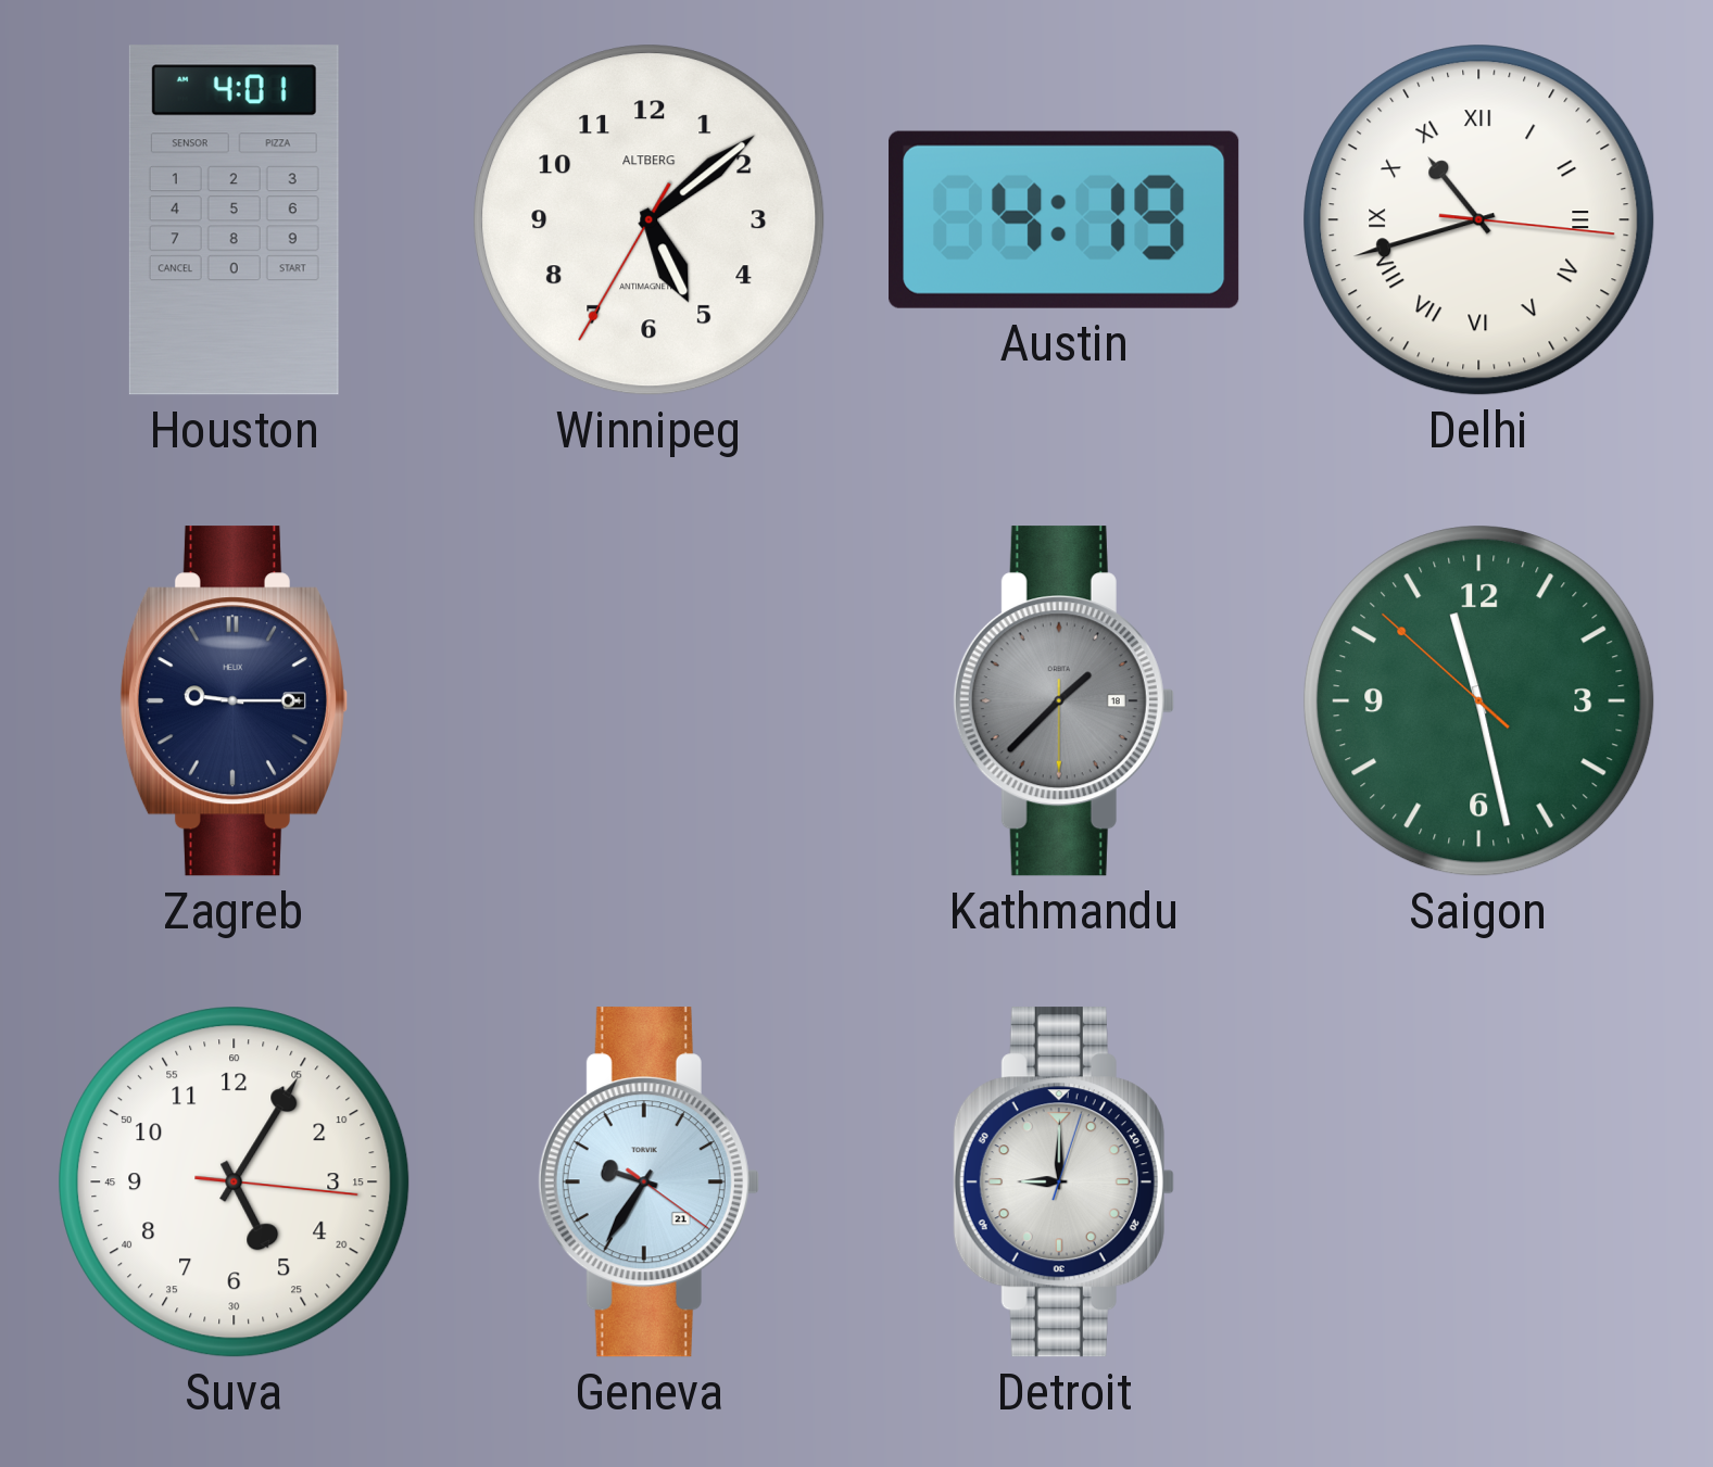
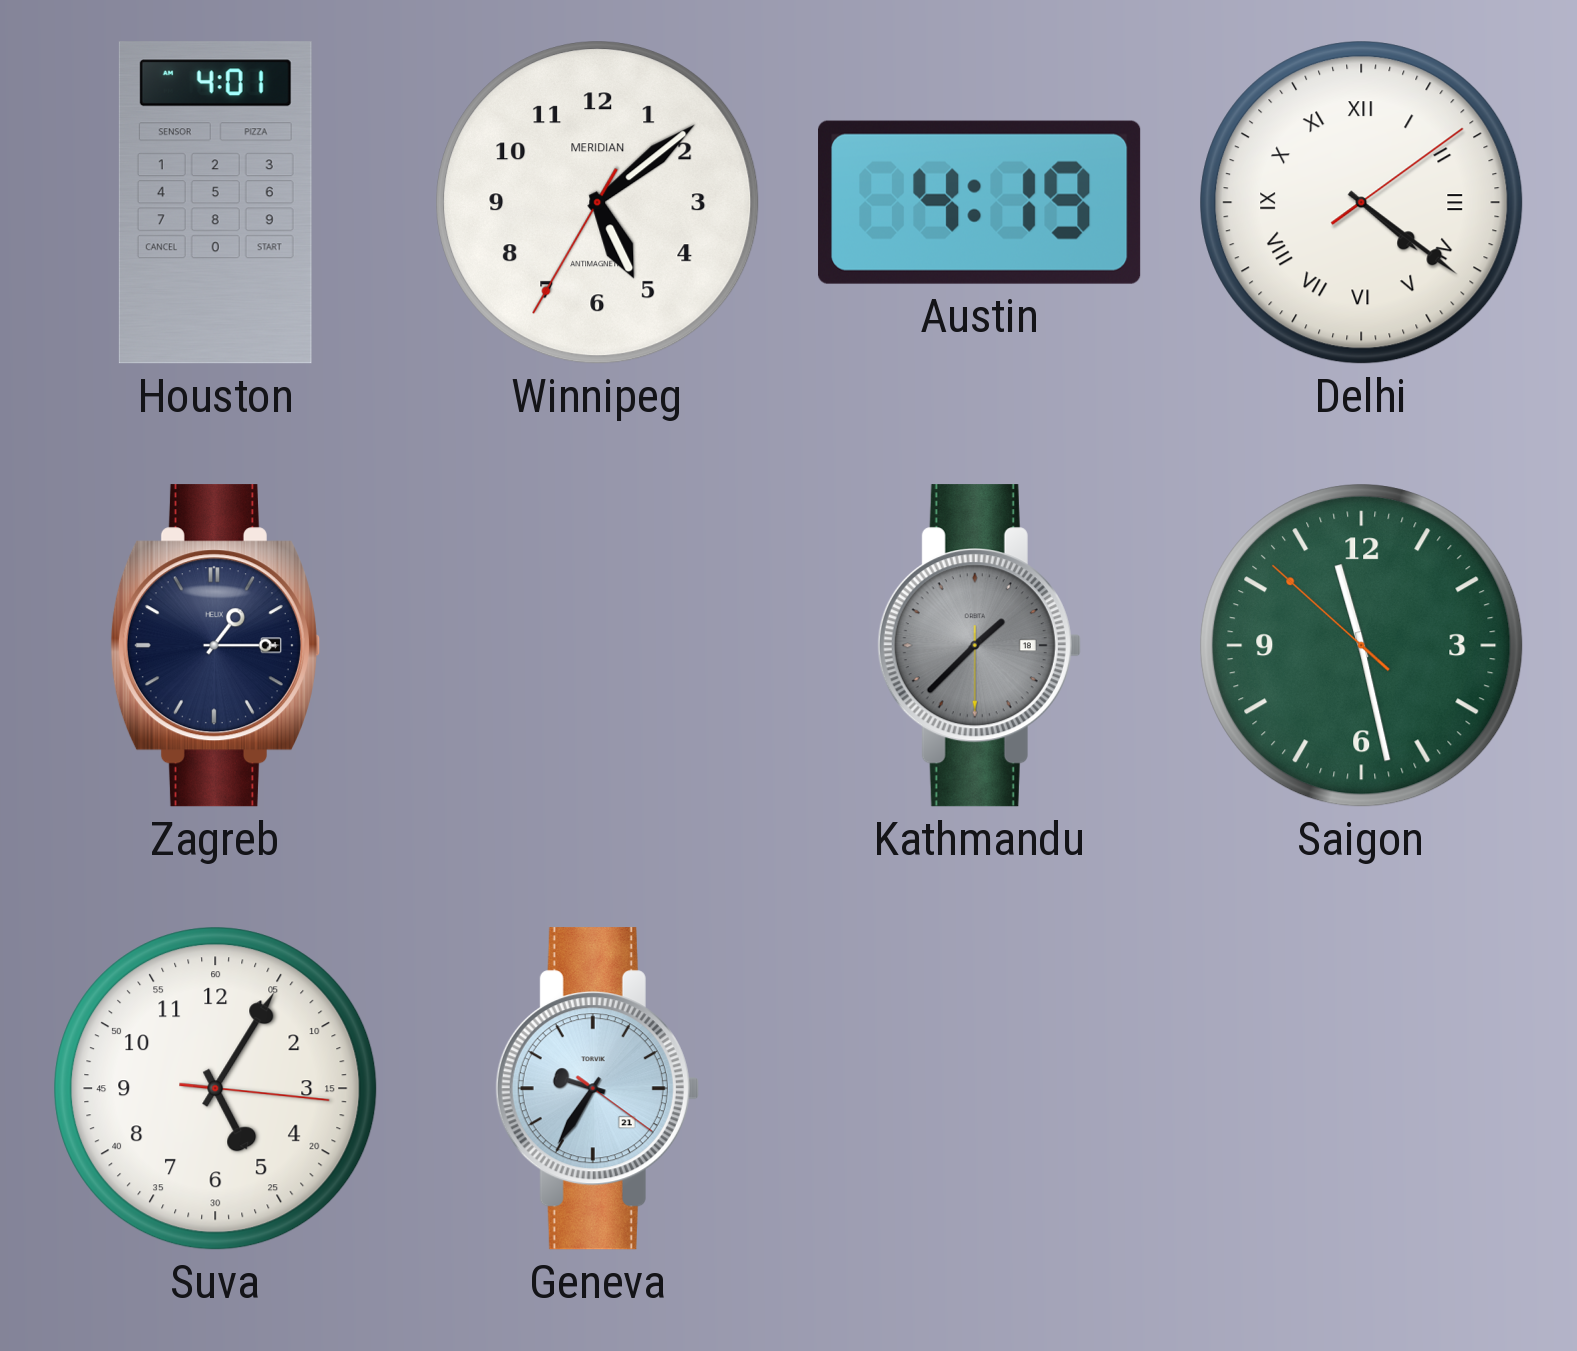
Winnipeg brand: ALTBERG -> MERIDIAN
Delhi: 10:42 -> 4:21
Zagreb: 9:15 -> 1:15
Detroit: 9:00 -> none
